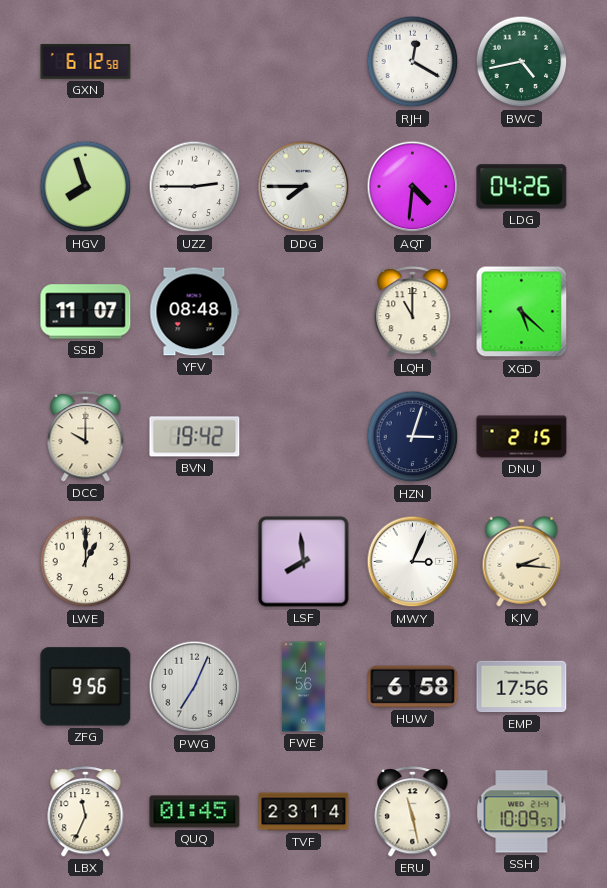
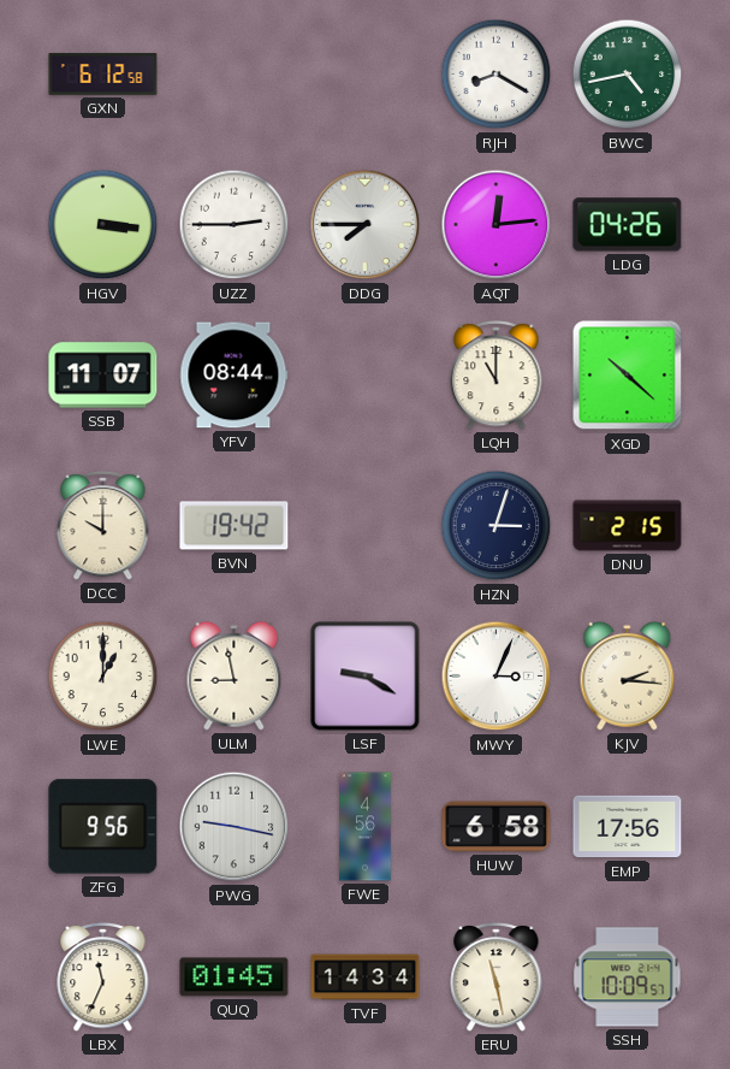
RJH: 12:20 -> 8:20
HGV: 7:57 -> 3:16
AQT: 4:31 -> 12:14
YFV: 08:48 -> 08:44
XGD: 5:22 -> 10:22
ULM: none -> 8:58
LSF: 7:59 -> 9:20
PWG: 7:04 -> 9:17
TVF: 23:14 -> 14:34
